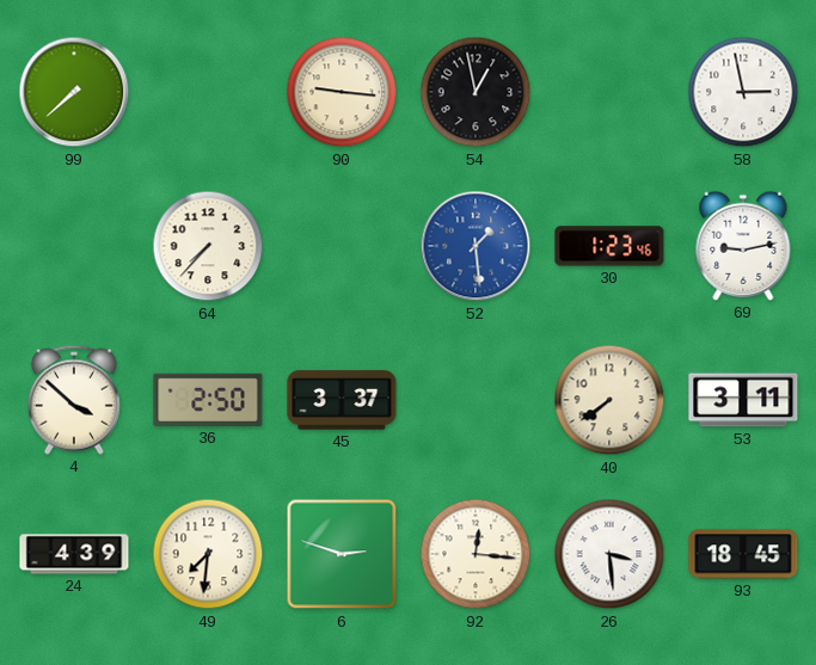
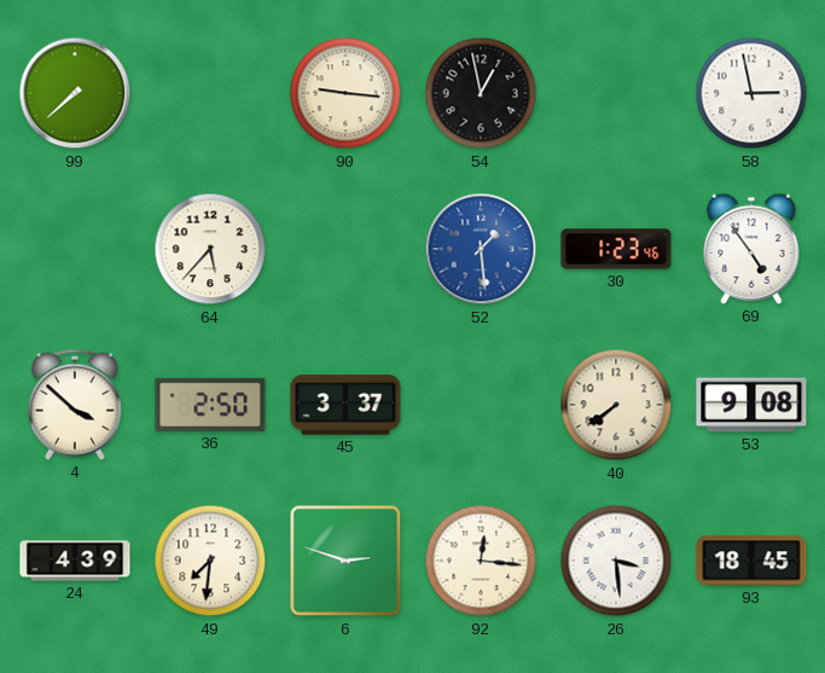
64: 7:37 -> 5:37
69: 9:13 -> 4:54
53: 3:11 -> 9:08
